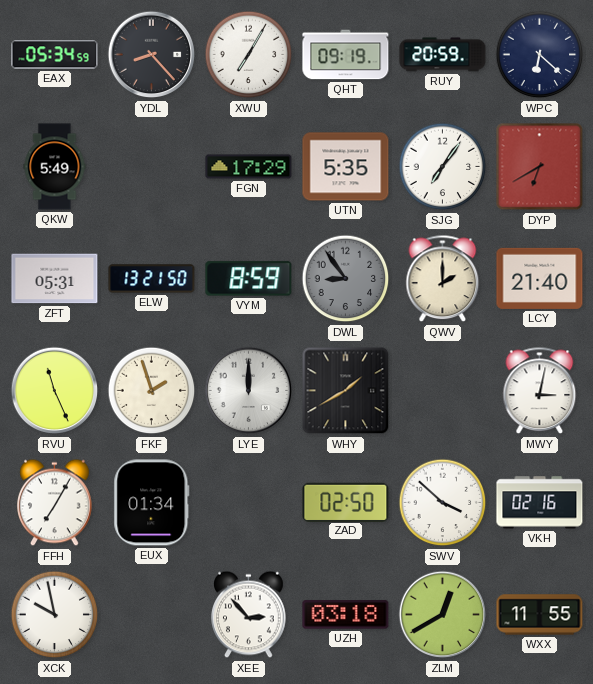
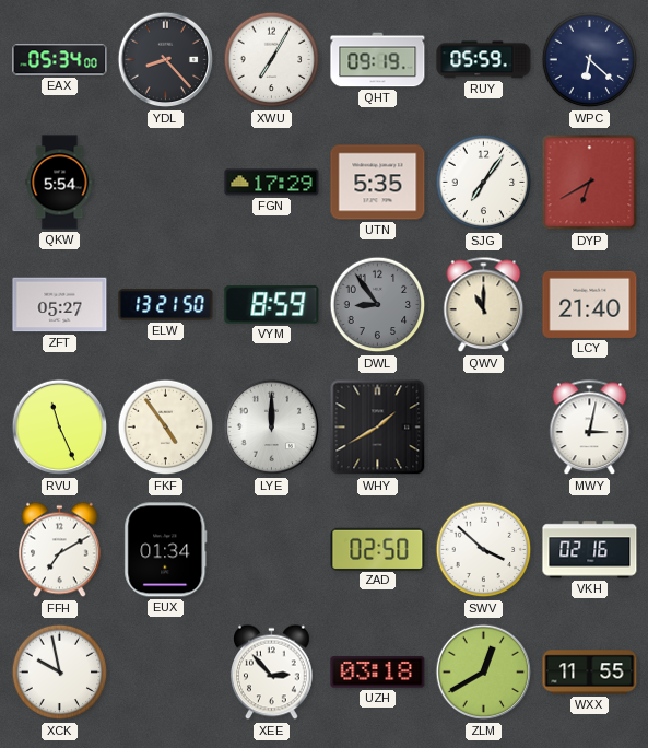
EAX: 05:34:59 -> 05:34:00
RUY: 20:59 -> 05:59
QKW: 5:49 -> 5:54
ZFT: 05:31 -> 05:27
QWV: 2:00 -> 11:00
FKF: 1:57 -> 4:54
FFH: 7:05 -> 7:10
